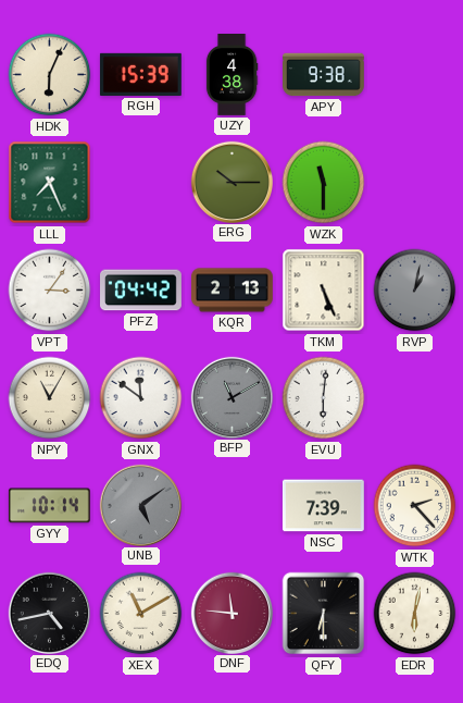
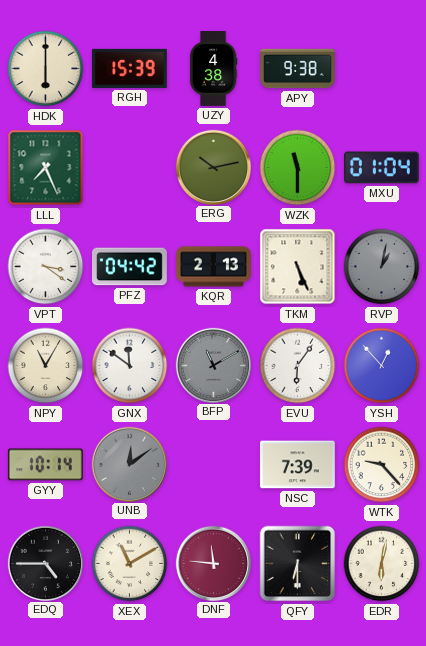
HDK: 6:04 -> 6:00
ERG: 10:15 -> 10:13
MXU: none -> 01:04
VPT: 3:06 -> 3:21
EVU: 6:01 -> 6:06
YSH: none -> 12:53
UNB: 5:09 -> 12:09
WTK: 2:23 -> 9:23
EDQ: 4:43 -> 4:45
